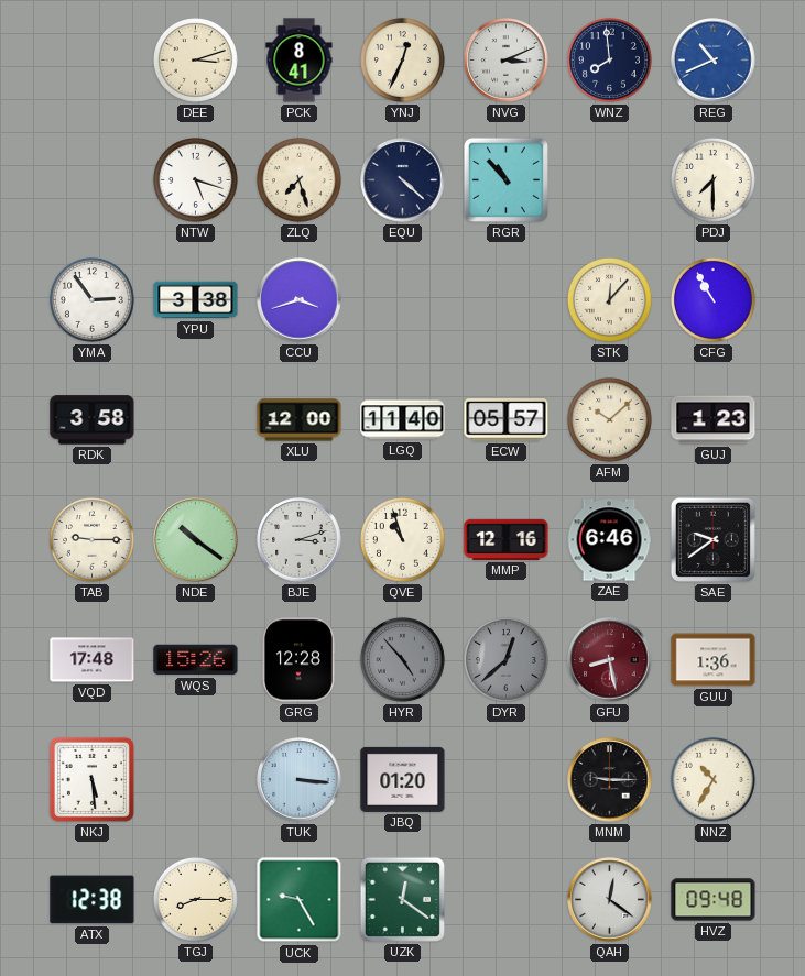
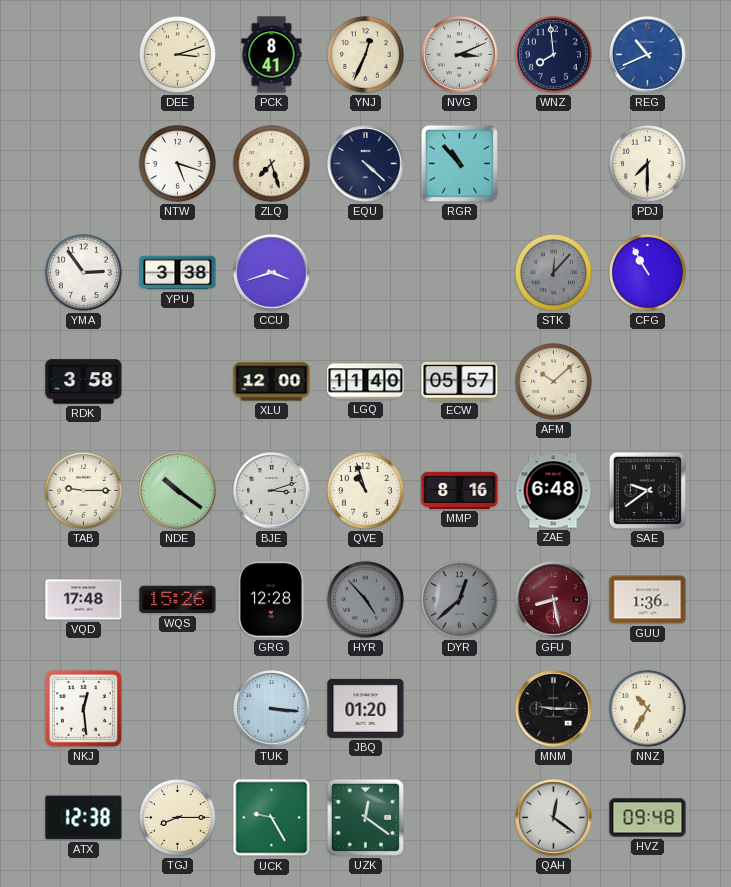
STK dial: cream -> grey
GUJ: 1:23 -> none
MMP: 12:16 -> 8:16
ZAE: 6:46 -> 6:48
NKJ: 5:29 -> 12:29
